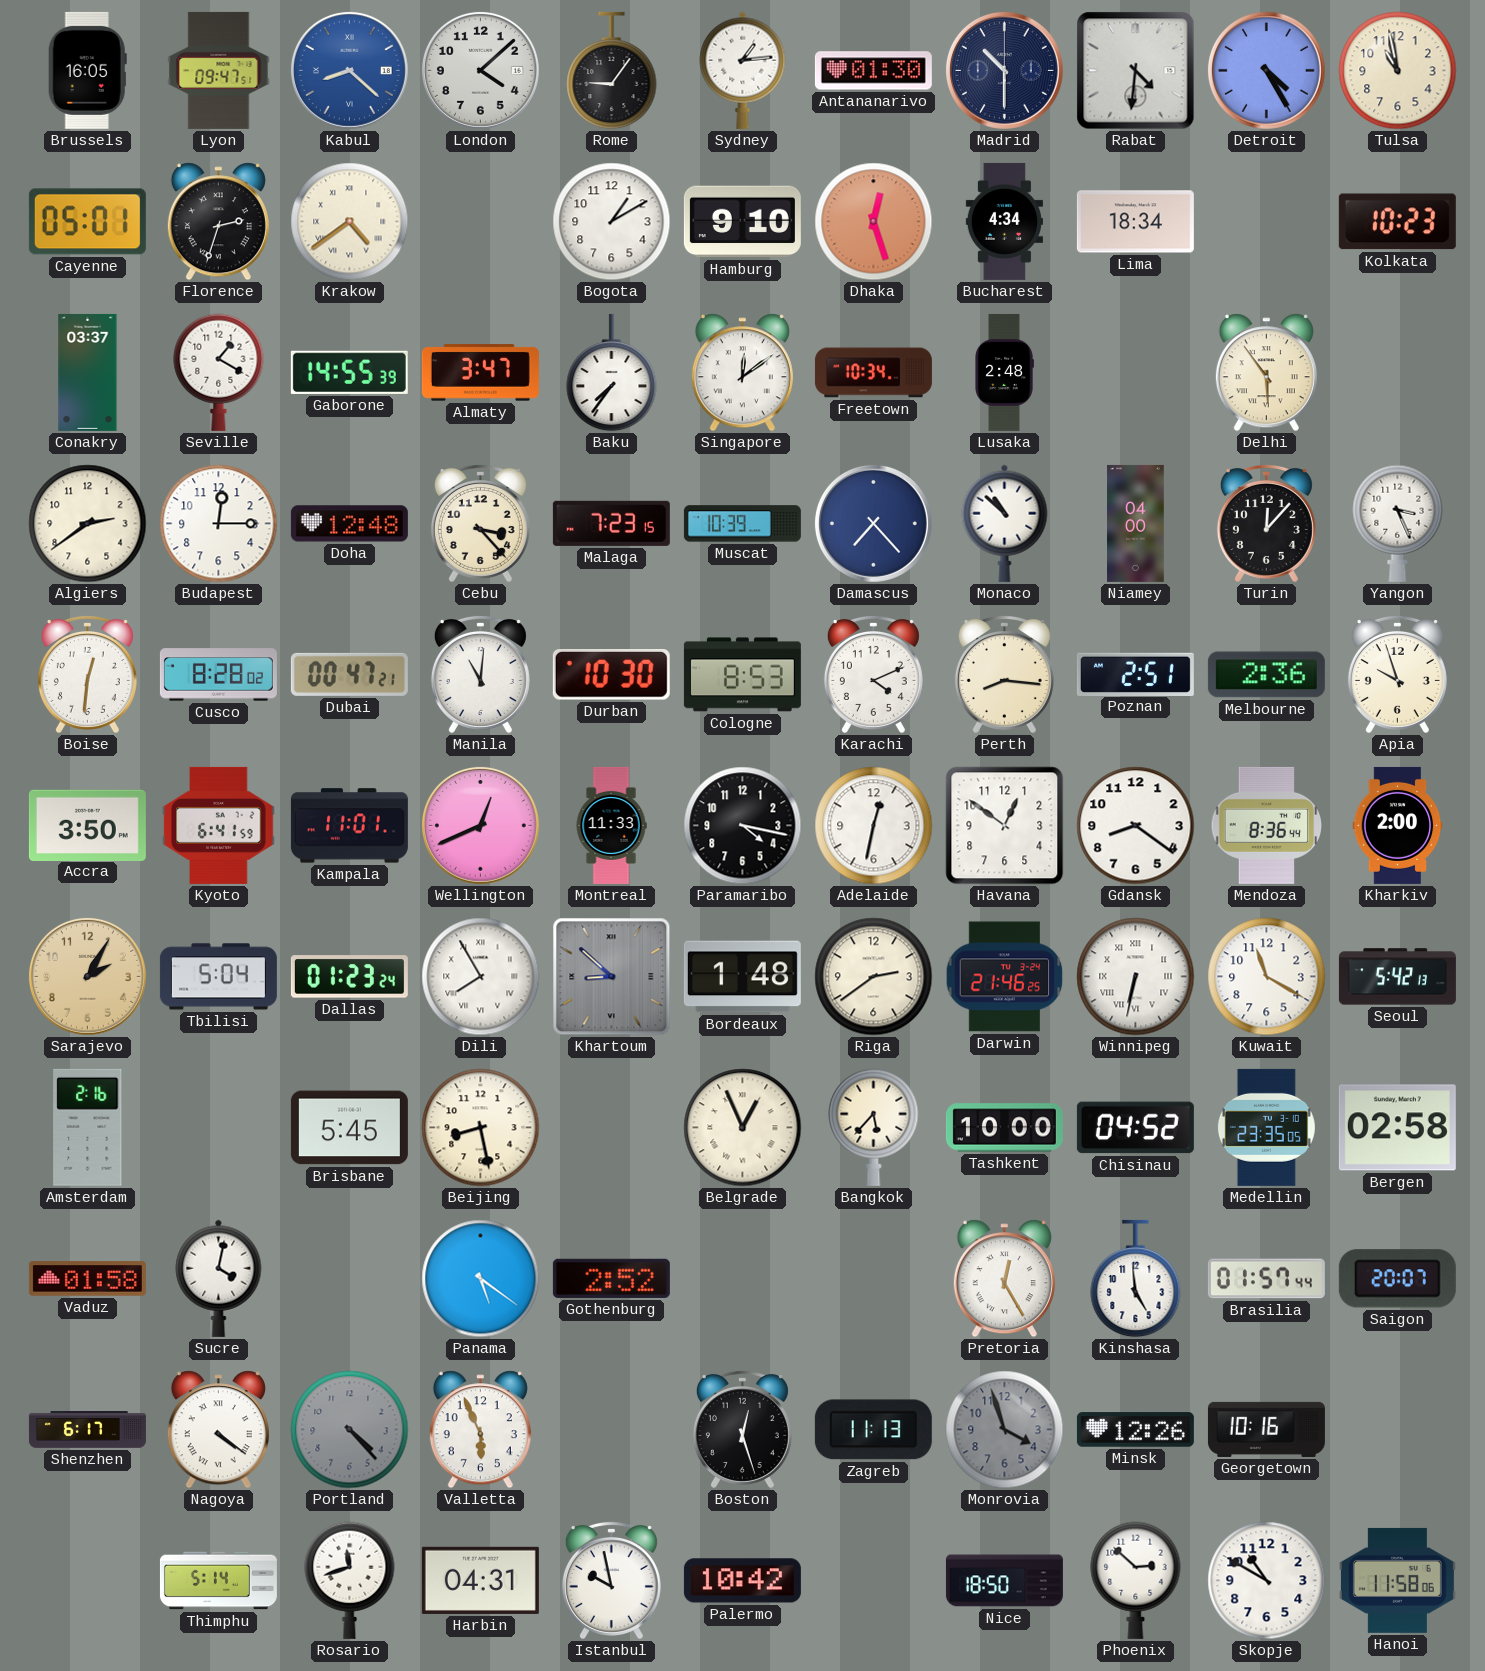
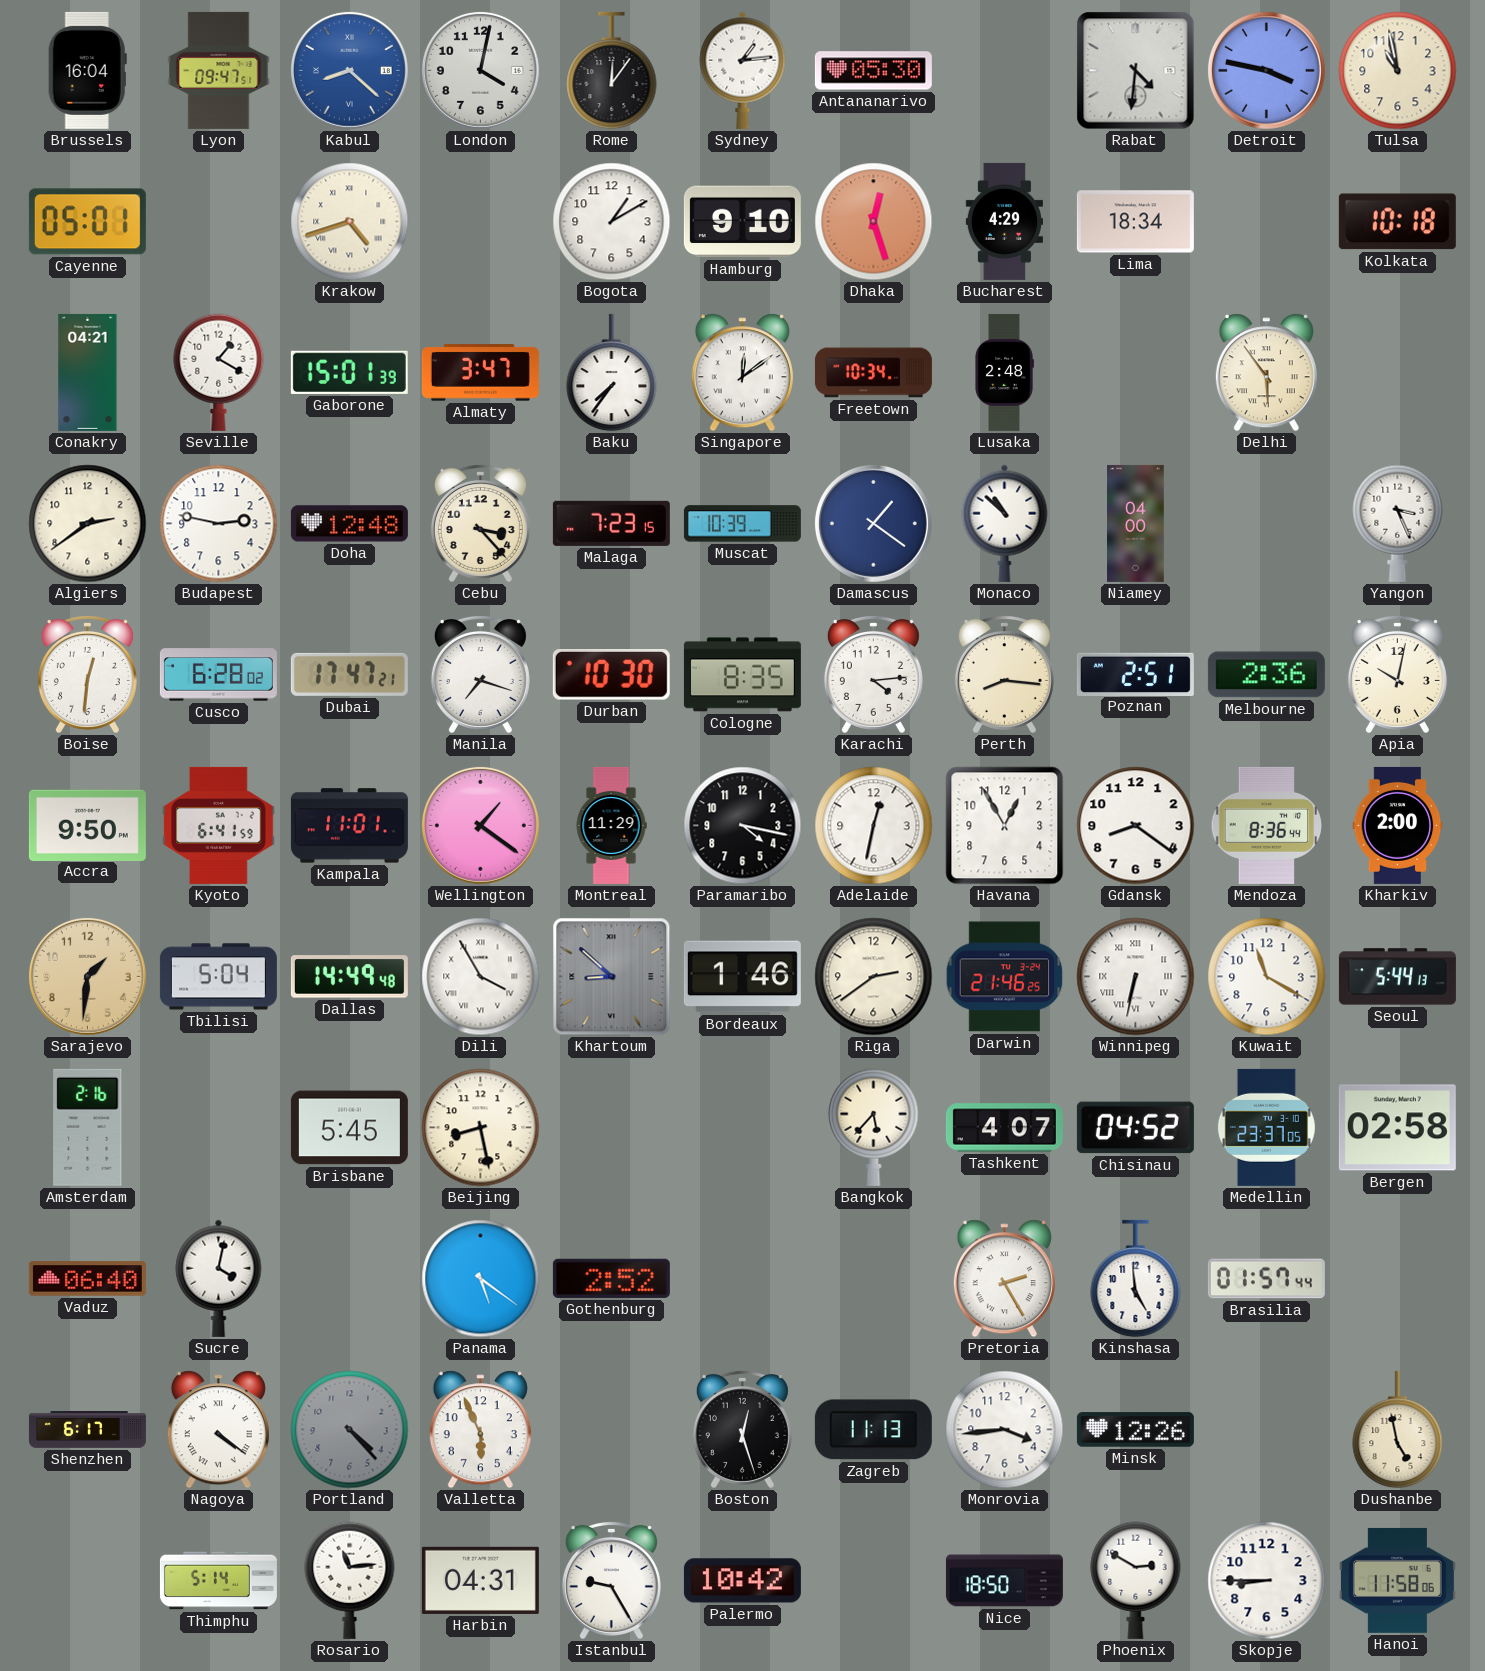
Brussels: 16:05 -> 16:04
London: 4:08 -> 4:02
Rome: 9:06 -> 12:06
Antananarivo: 01:30 -> 05:30
Madrid: 10:30 -> none
Detroit: 4:25 -> 3:47
Florence: 2:33 -> none
Krakow: 4:39 -> 4:42
Bucharest: 4:34 -> 4:29
Kolkata: 10:23 -> 10:18
Conakry: 03:37 -> 04:21
Gaborone: 14:55 -> 15:01
Budapest: 12:15 -> 2:47
Damascus: 7:23 -> 1:21
Turin: 12:07 -> none
Cusco: 8:28 -> 6:28
Dubai: 00:47 -> 17:47
Manila: 11:01 -> 7:18
Cologne: 8:53 -> 8:35
Karachi: 4:11 -> 4:14
Apia: 9:57 -> 10:02
Accra: 3:50 -> 9:50
Wellington: 12:41 -> 1:21
Montreal: 11:33 -> 11:29
Havana: 12:51 -> 12:55
Sarajevo: 2:05 -> 1:31
Dallas: 01:23 -> 14:49
Dili: 7:55 -> 3:55
Bordeaux: 1:48 -> 1:46
Seoul: 5:42 -> 5:44
Belgrade: 12:56 -> none
Tashkent: 10:00 -> 4:07
Medellin: 23:35 -> 23:37
Vaduz: 01:58 -> 06:40
Pretoria: 12:25 -> 2:25
Saigon: 20:07 -> none
Monrovia: 3:57 -> 3:44
Monrovia dial: grey -> white
Georgetown: 10:16 -> none
Dushanbe: none -> 4:58
Rosario: 11:42 -> 11:14
Istanbul: 9:58 -> 9:25
Phoenix: 2:52 -> 2:50
Skopje: 10:50 -> 8:45
